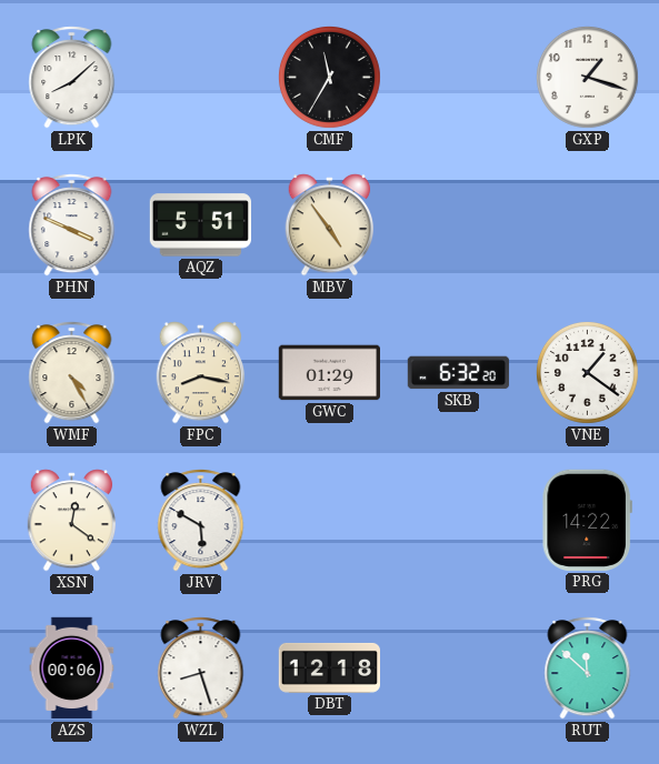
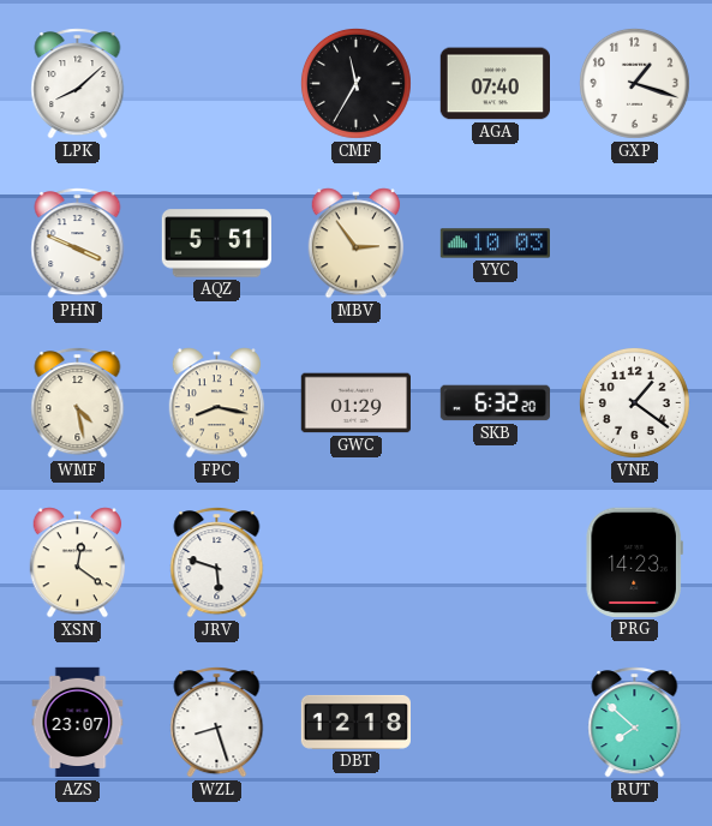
AGA: none -> 07:40
MBV: 4:54 -> 2:54
YYC: none -> 10:03
WMF: 4:25 -> 4:28
JRV: 5:50 -> 5:48
PRG: 14:22 -> 14:23
AZS: 00:06 -> 23:07
RUT: 11:52 -> 7:52
